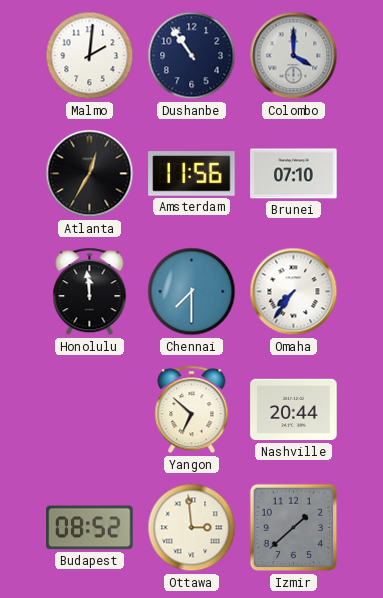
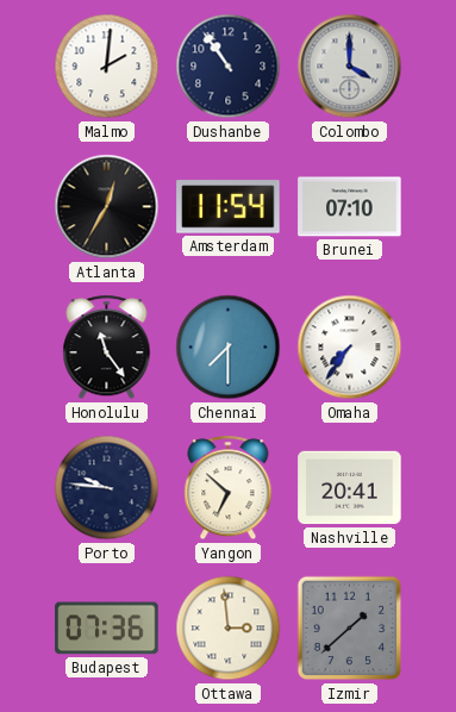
Amsterdam: 11:56 -> 11:54
Honolulu: 11:59 -> 11:24
Porto: none -> 9:46
Nashville: 20:44 -> 20:41
Budapest: 08:52 -> 07:36
